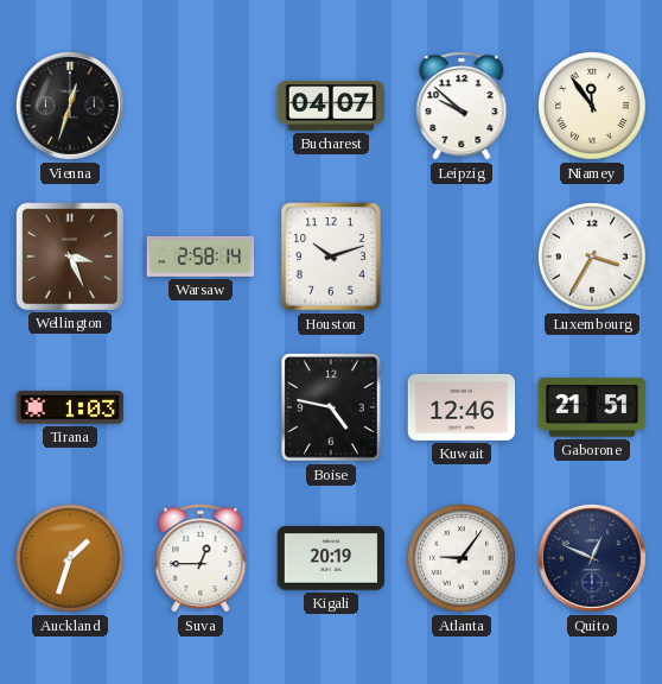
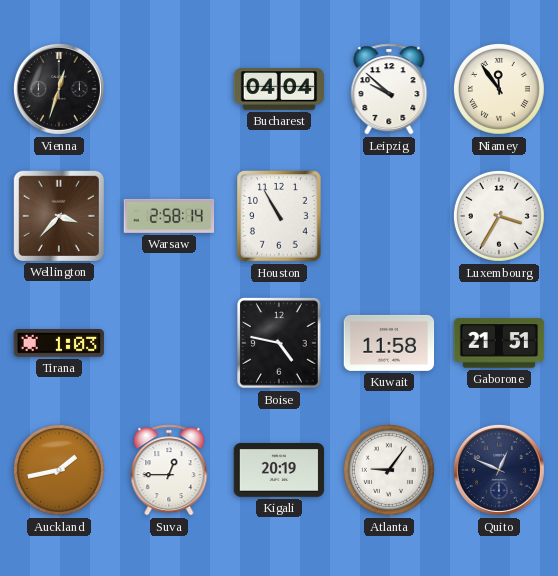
Bucharest: 04:07 -> 04:04
Wellington: 3:26 -> 3:37
Houston: 10:12 -> 10:55
Kuwait: 12:46 -> 11:58
Auckland: 1:33 -> 1:43
